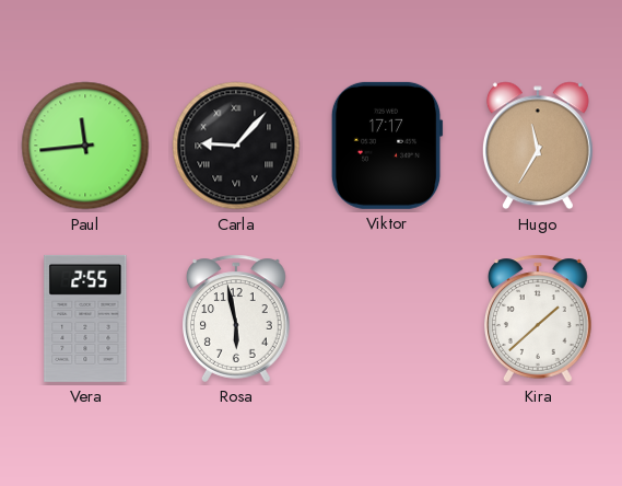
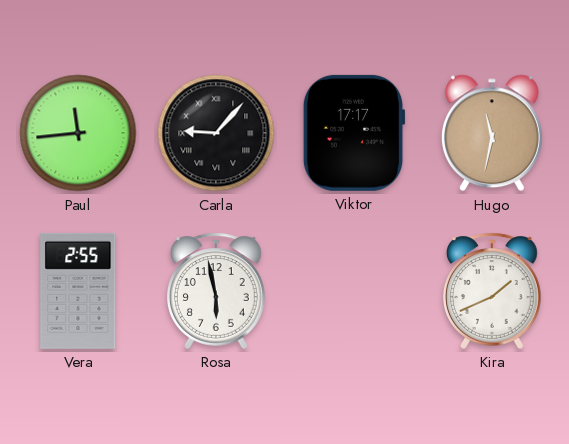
Hugo: 11:35 -> 11:32
Kira: 1:38 -> 1:41
